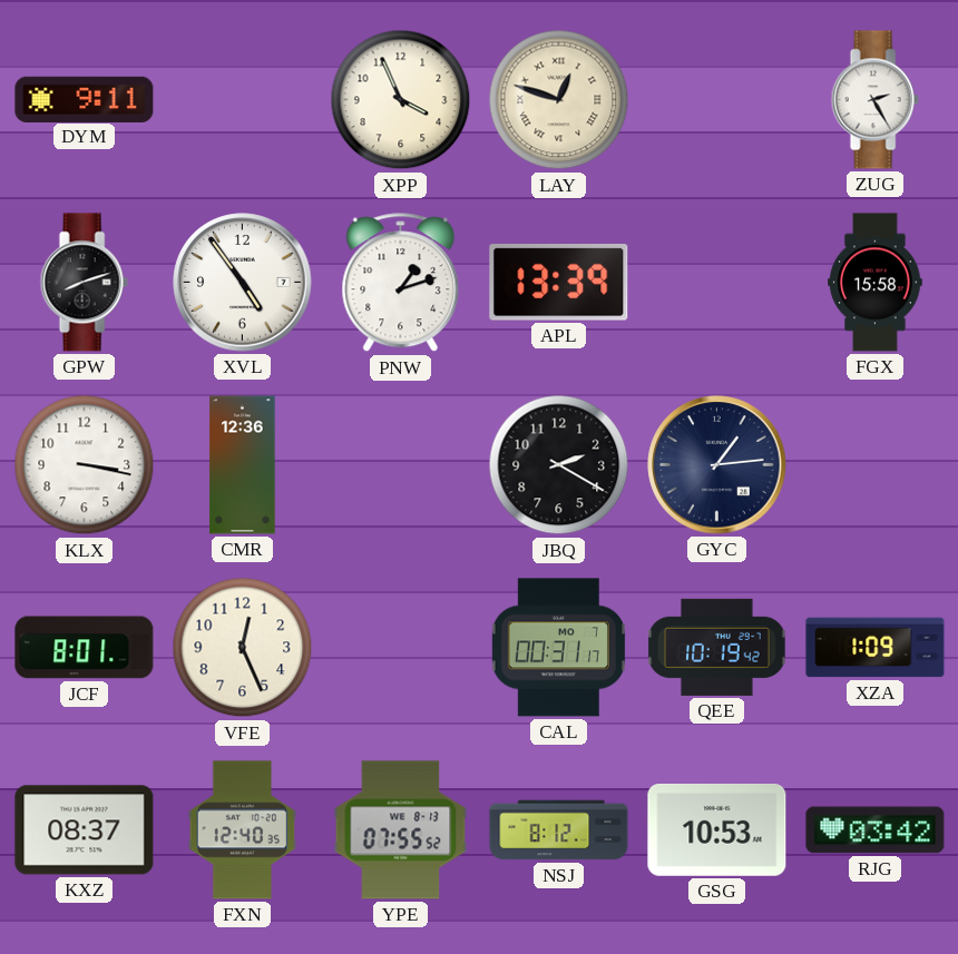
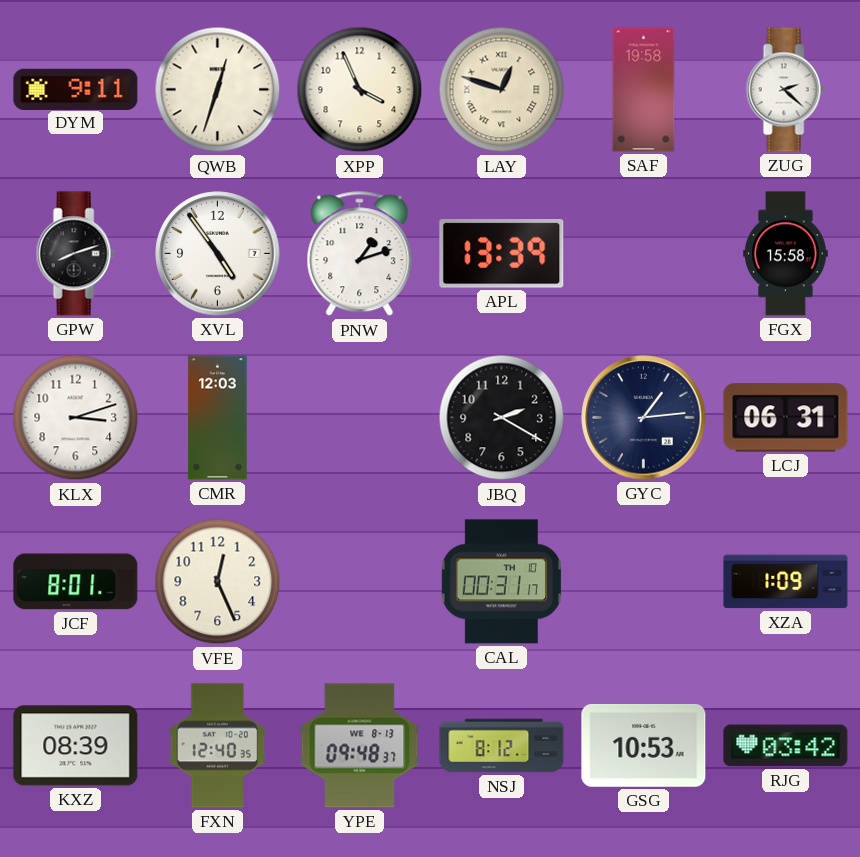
QWB: none -> 12:33
SAF: none -> 19:58
ZUG: 2:25 -> 2:22
KLX: 3:17 -> 3:12
CMR: 12:36 -> 12:03
LCJ: none -> 06:31
CAL date: MO 7 -> TH 10
QEE: 10:19 -> none
KXZ: 08:37 -> 08:39
YPE: 07:55 -> 09:48
